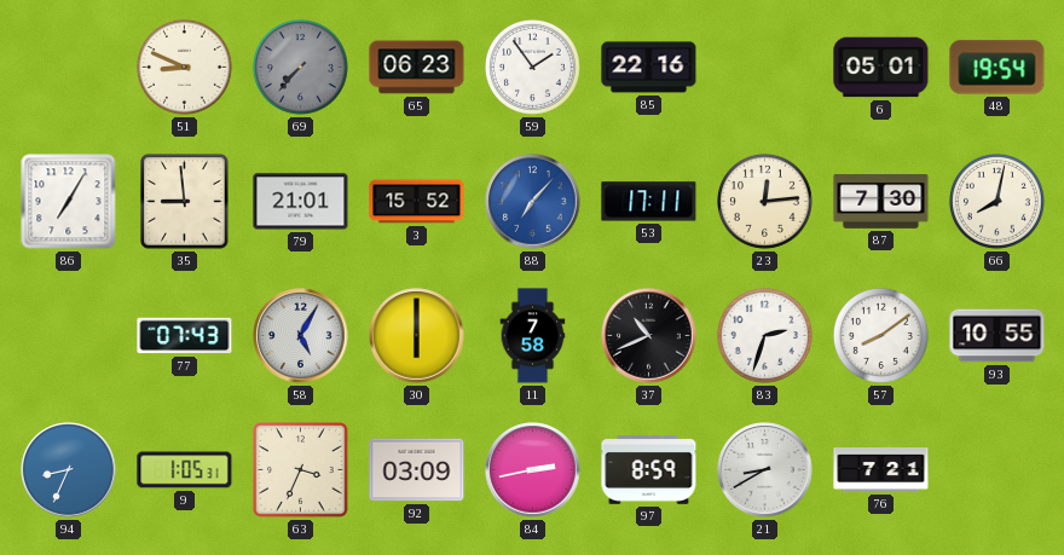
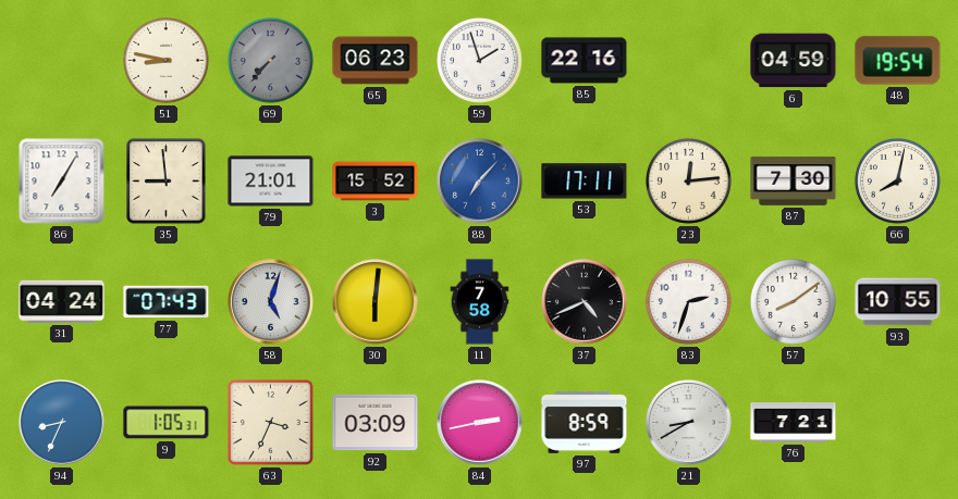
51: 8:49 -> 8:47
59: 1:54 -> 1:57
6: 05:01 -> 04:59
31: none -> 04:24
58: 5:05 -> 5:03
30: 6:00 -> 6:01
37: 10:41 -> 4:41
